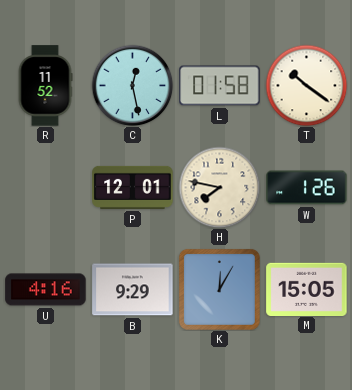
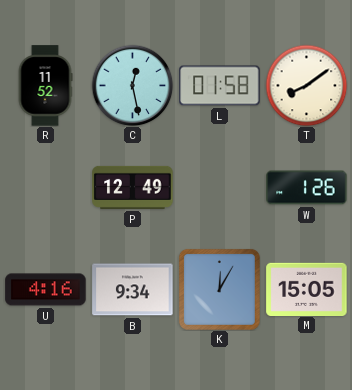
T: 10:21 -> 8:09
P: 12:01 -> 12:49
H: 7:47 -> none
B: 9:29 -> 9:34
